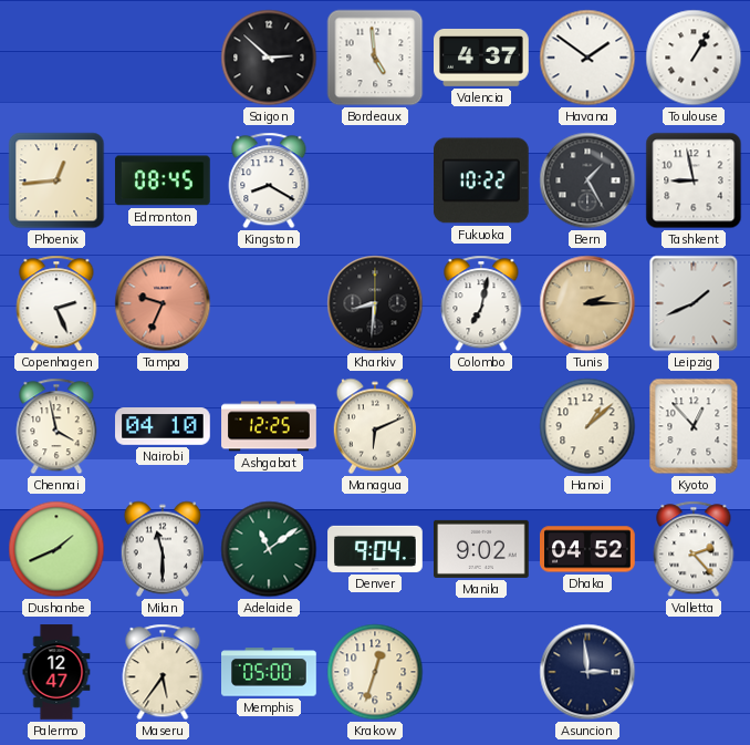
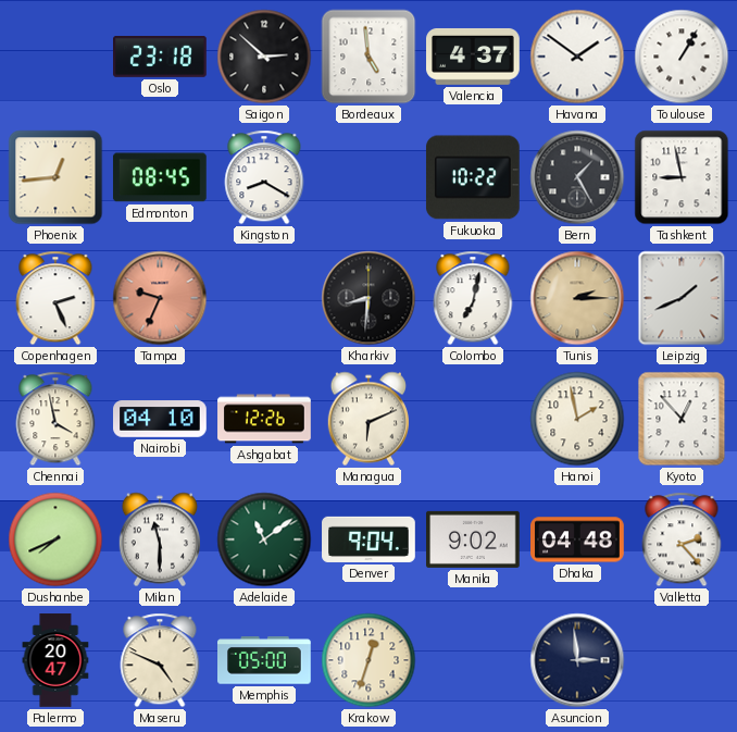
Oslo: none -> 23:18
Ashgabat: 12:25 -> 12:26
Hanoi: 1:08 -> 1:58
Dushanbe: 1:41 -> 7:41
Dhaka: 04:52 -> 04:48
Palermo: 12:47 -> 20:47
Maseru: 5:36 -> 4:49
